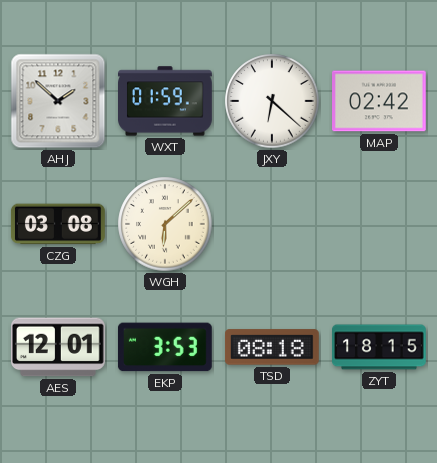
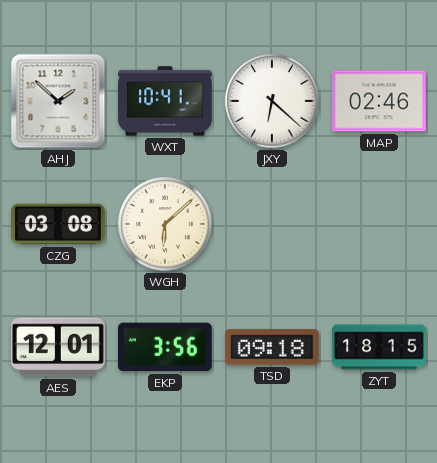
WXT: 01:59 -> 10:41
MAP: 02:42 -> 02:46
EKP: 3:53 -> 3:56
TSD: 08:18 -> 09:18
